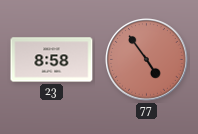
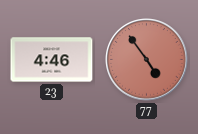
23: 8:58 -> 4:46
